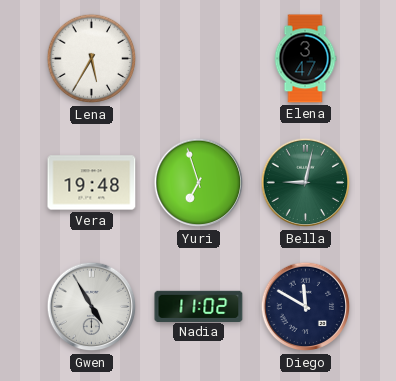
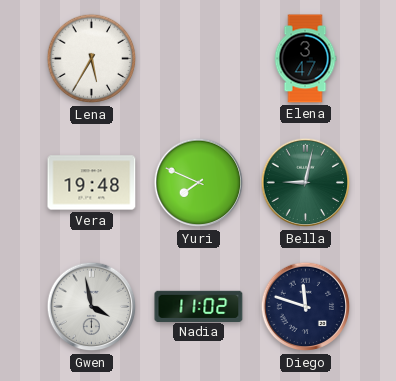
Yuri: 6:57 -> 7:49
Gwen: 4:55 -> 3:58
Diego: 11:50 -> 11:48
